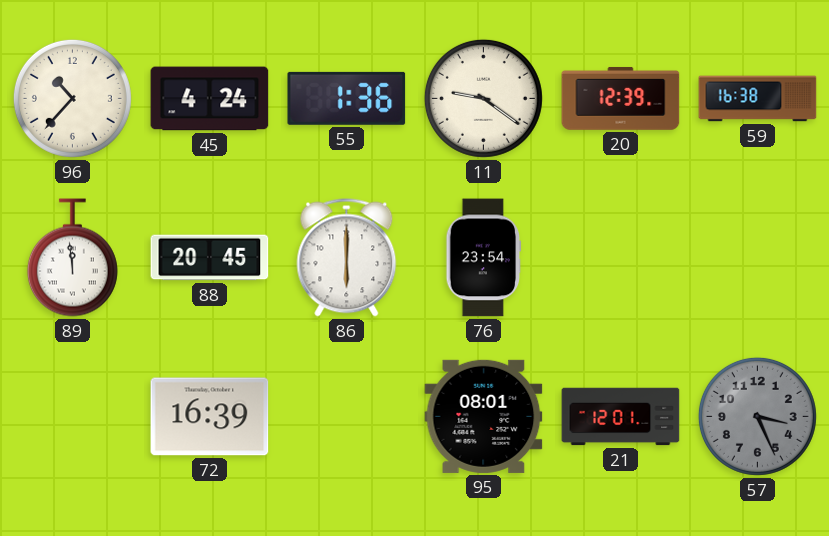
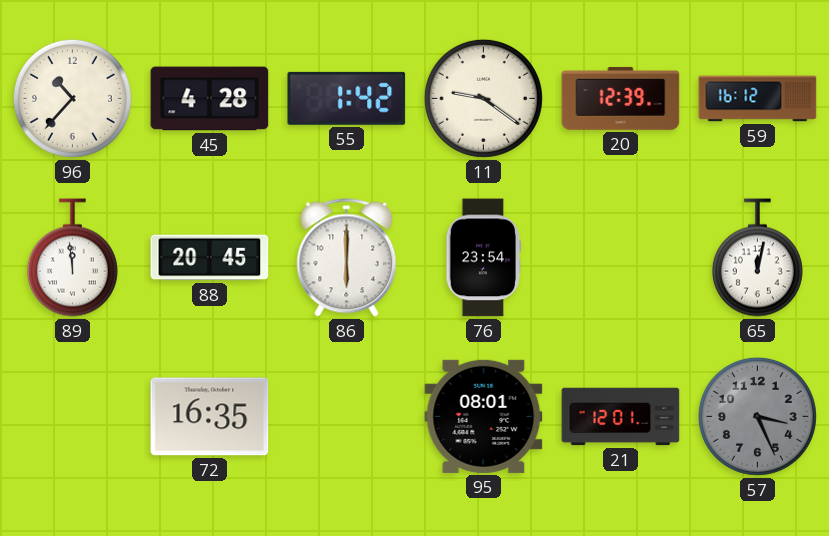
45: 4:24 -> 4:28
55: 1:36 -> 1:42
59: 16:38 -> 16:12
65: none -> 12:02
72: 16:39 -> 16:35
